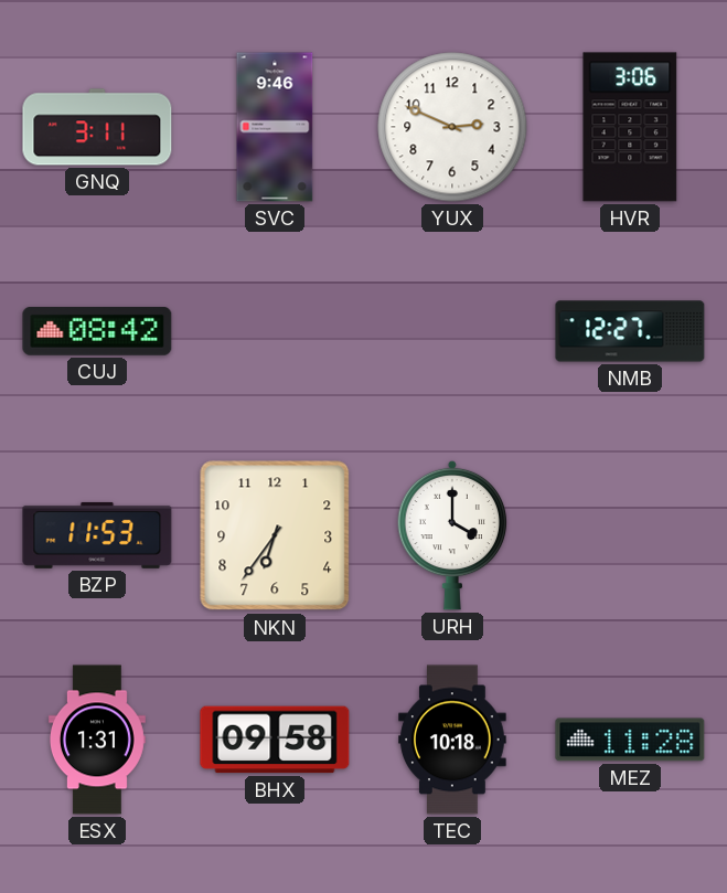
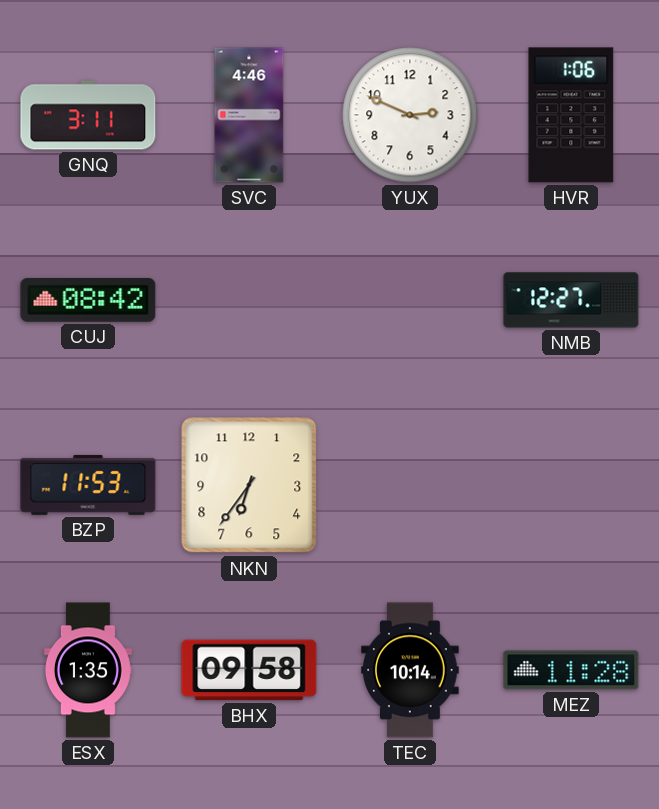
SVC: 9:46 -> 4:46
HVR: 3:06 -> 1:06
URH: 4:00 -> none
ESX: 1:31 -> 1:35
TEC: 10:18 -> 10:14
